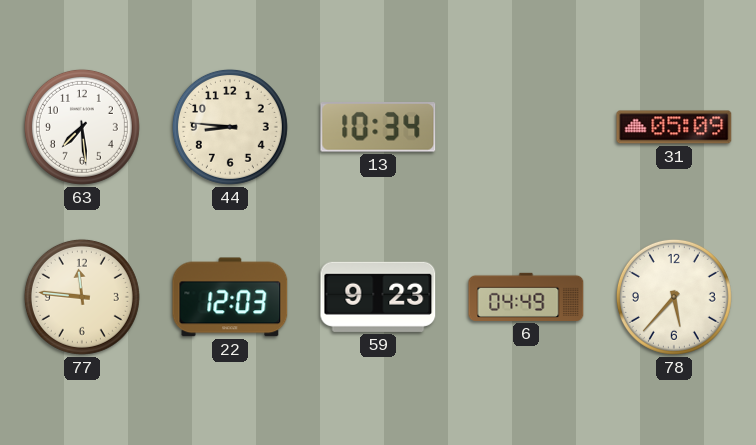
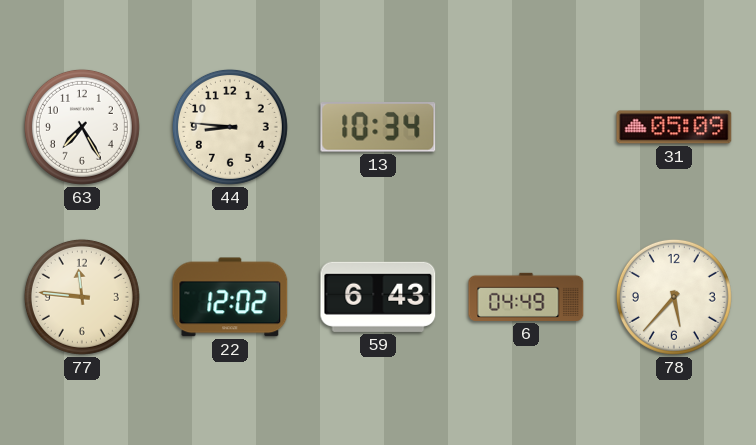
63: 7:29 -> 7:25
22: 12:03 -> 12:02
59: 9:23 -> 6:43
